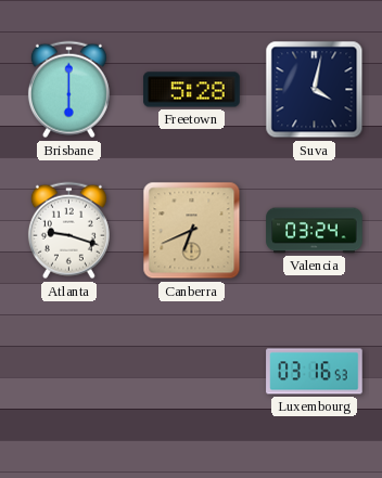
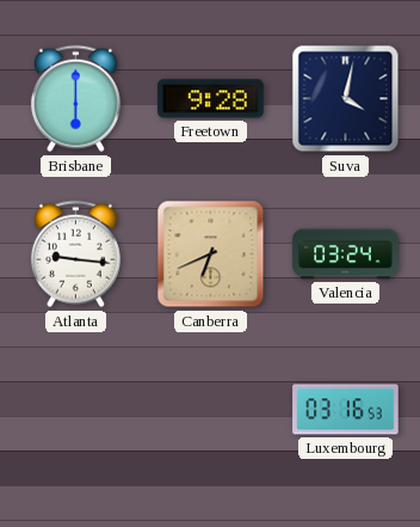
Freetown: 5:28 -> 9:28
Atlanta: 9:18 -> 9:16
